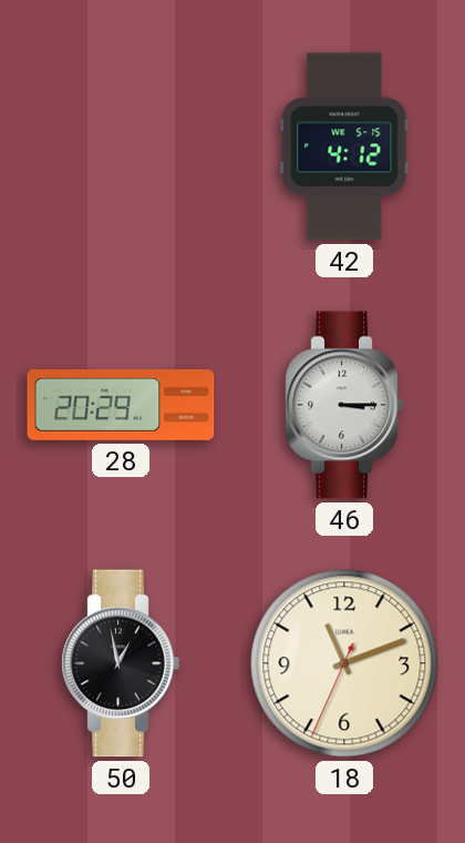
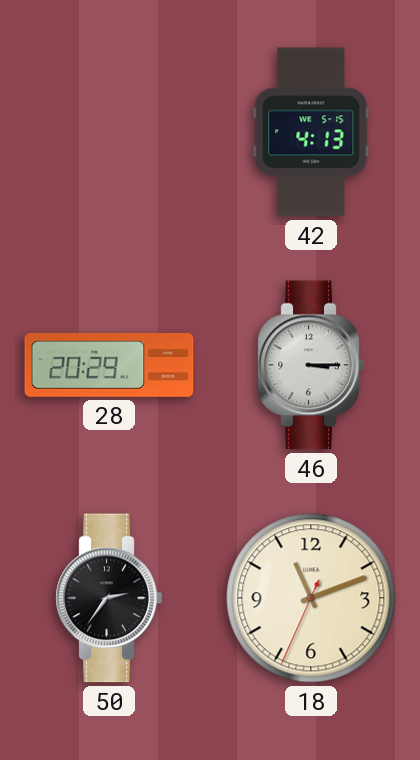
42: 4:12 -> 4:13
50: 12:58 -> 2:36
